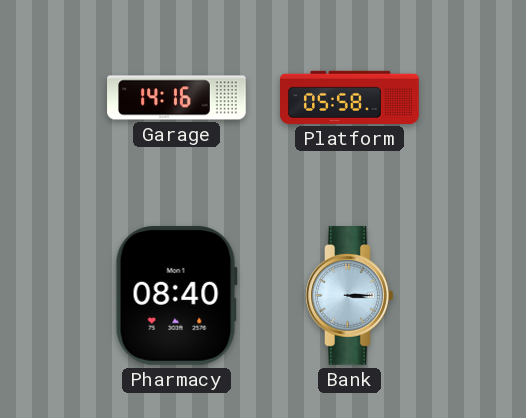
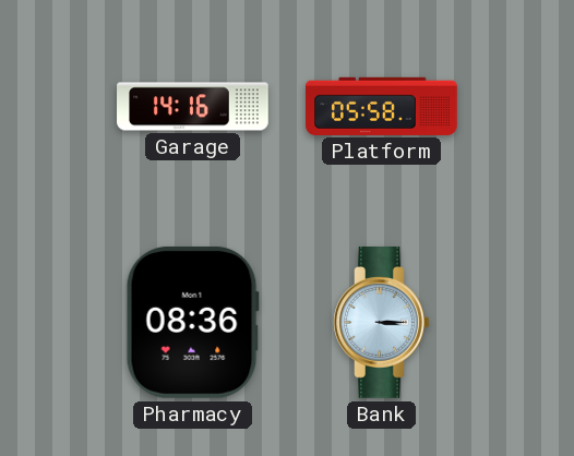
Pharmacy: 08:40 -> 08:36
